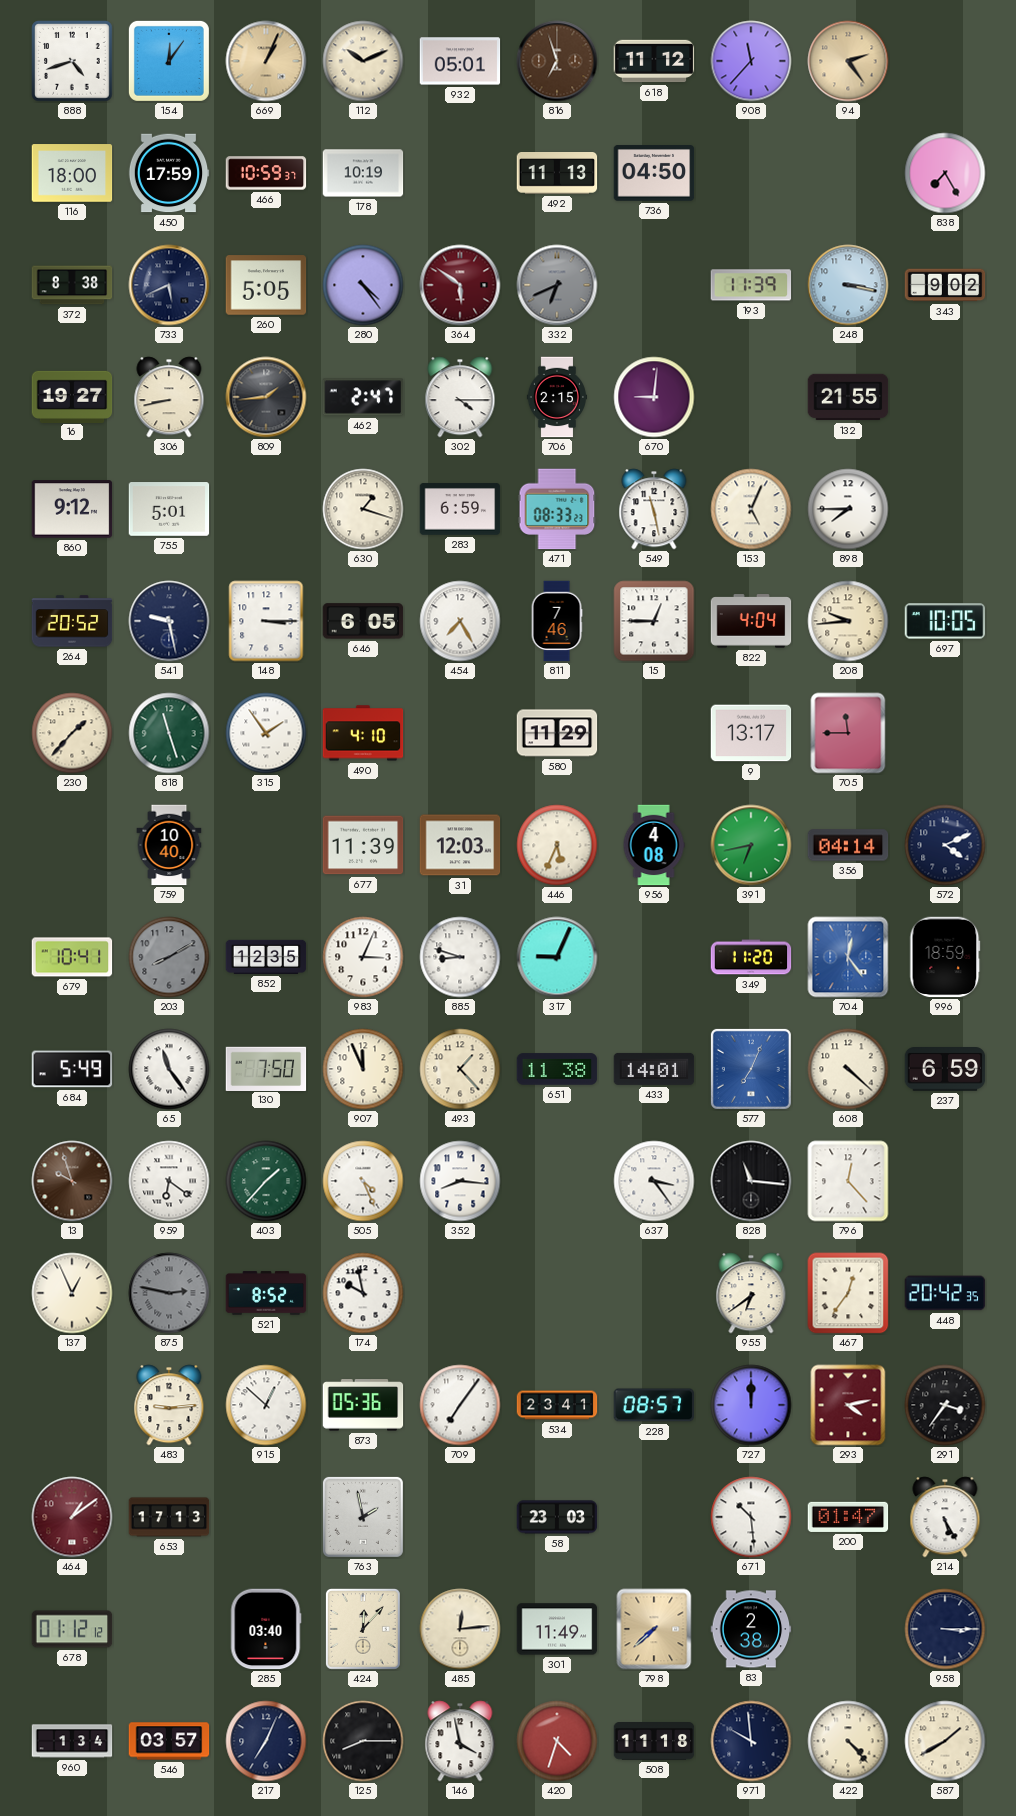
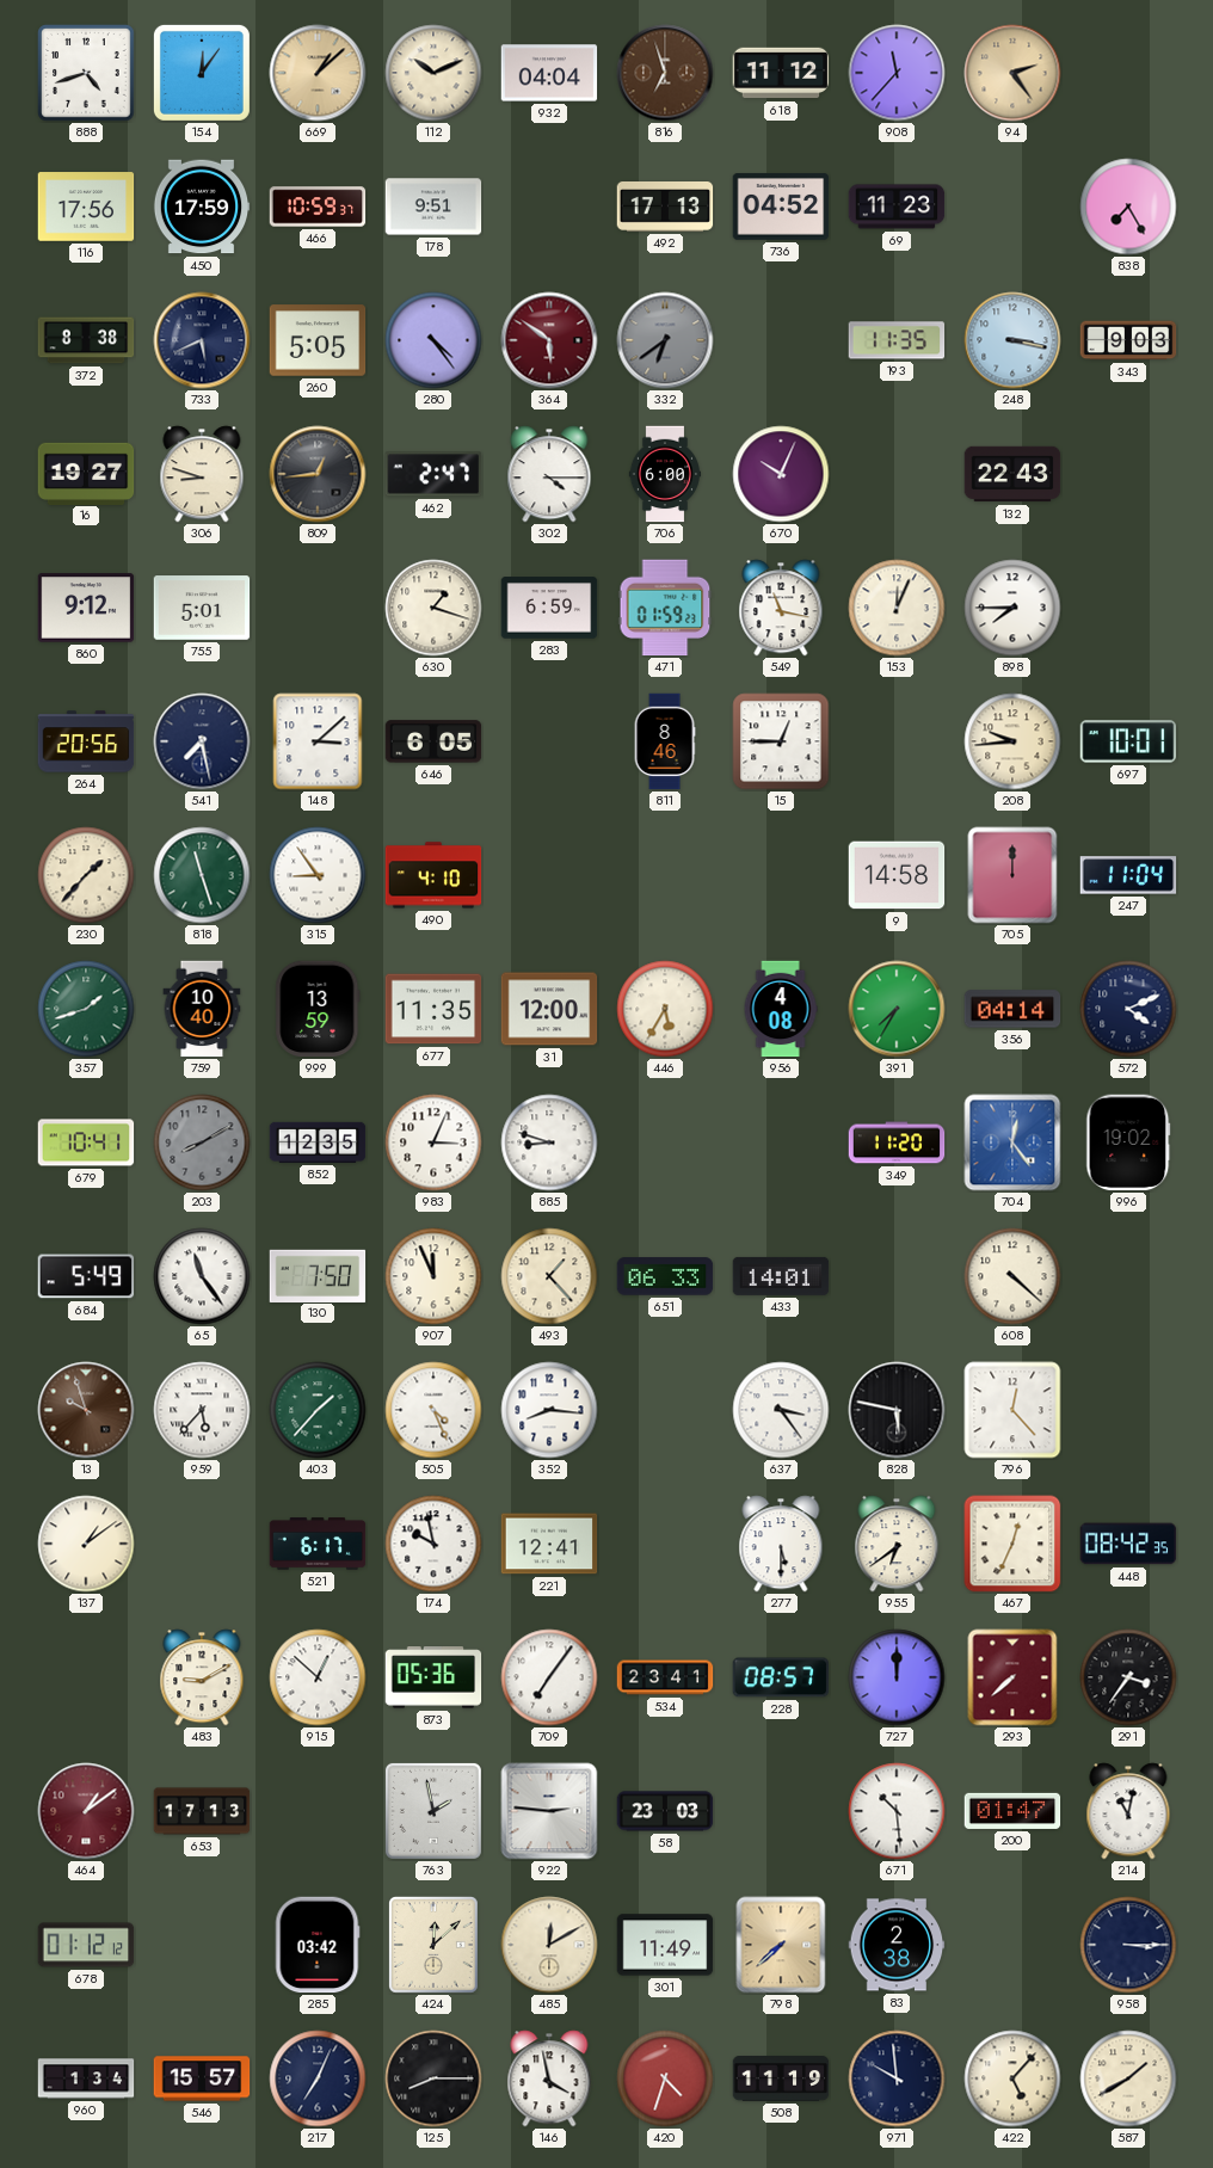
669: 1:04 -> 1:08
932: 05:01 -> 04:04
116: 18:00 -> 17:56
178: 10:19 -> 9:51
492: 11:13 -> 17:13
736: 04:50 -> 04:52
69: none -> 11:23
332: 6:41 -> 6:39
193: 11:39 -> 11:35
343: 9:02 -> 9:03
306: 8:43 -> 8:48
809: 1:44 -> 12:44
706: 2:15 -> 6:00
670: 9:01 -> 10:04
132: 21:55 -> 22:43
471: 08:33 -> 01:59
549: 11:28 -> 11:17
153: 5:04 -> 12:04
264: 20:52 -> 20:56
541: 9:28 -> 7:28
148: 3:15 -> 3:08
454: 7:25 -> none
811: 7:46 -> 8:46
822: 4:04 -> none
697: 10:05 -> 10:01
315: 1:54 -> 8:54
580: 11:29 -> none
9: 13:17 -> 14:58
705: 11:45 -> 12:00
247: none -> 11:04
357: none -> 1:42
999: none -> 13:59
677: 11:39 -> 11:35
31: 12:03 -> 12:00
446: 5:34 -> 5:35
391: 6:43 -> 7:35
317: 9:04 -> none
996: 18:59 -> 19:02
651: 11:38 -> 06:33
577: 7:04 -> none
237: 6:59 -> none
959: 6:21 -> 5:37
828: 11:16 -> 5:47
137: 12:56 -> 1:09
875: 2:47 -> none
521: 8:52 -> 6:17
221: none -> 12:41
277: none -> 5:30
467: 12:36 -> 12:34
448: 20:42 -> 08:42
483: 9:14 -> 9:10
293: 4:13 -> 7:38
922: none -> 2:46
214: 5:25 -> 11:02
285: 03:40 -> 03:42
424: 12:07 -> 12:08
485: 12:14 -> 12:10
546: 03:57 -> 15:57
508: 11:18 -> 11:19
422: 4:23 -> 5:07
